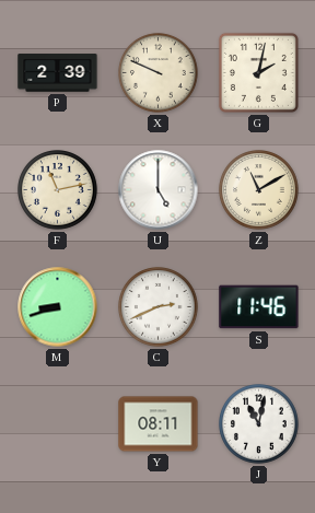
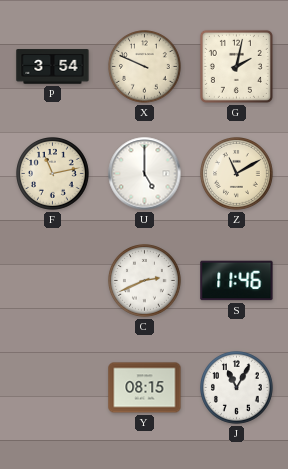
P: 2:39 -> 3:54
M: 8:42 -> none
Y: 08:11 -> 08:15
J: 11:02 -> 11:05
